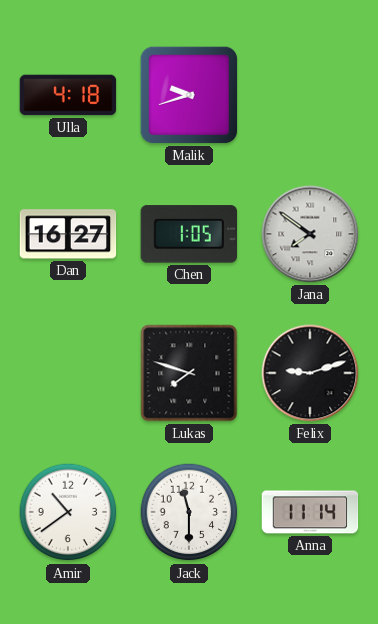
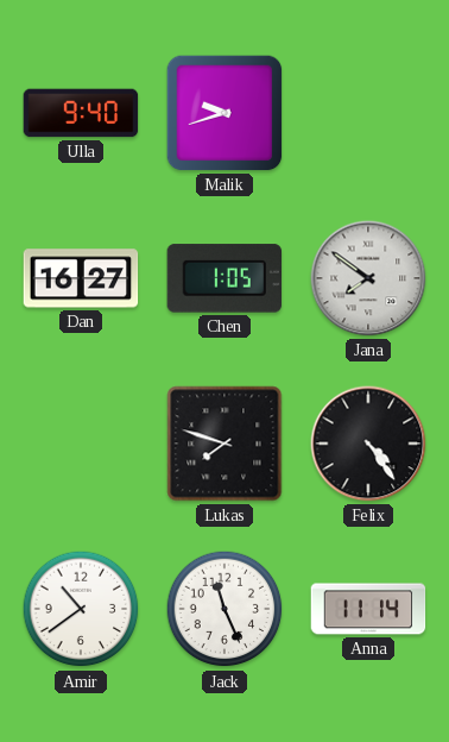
Ulla: 4:18 -> 9:40
Felix: 9:12 -> 4:24
Jack: 11:30 -> 11:26
